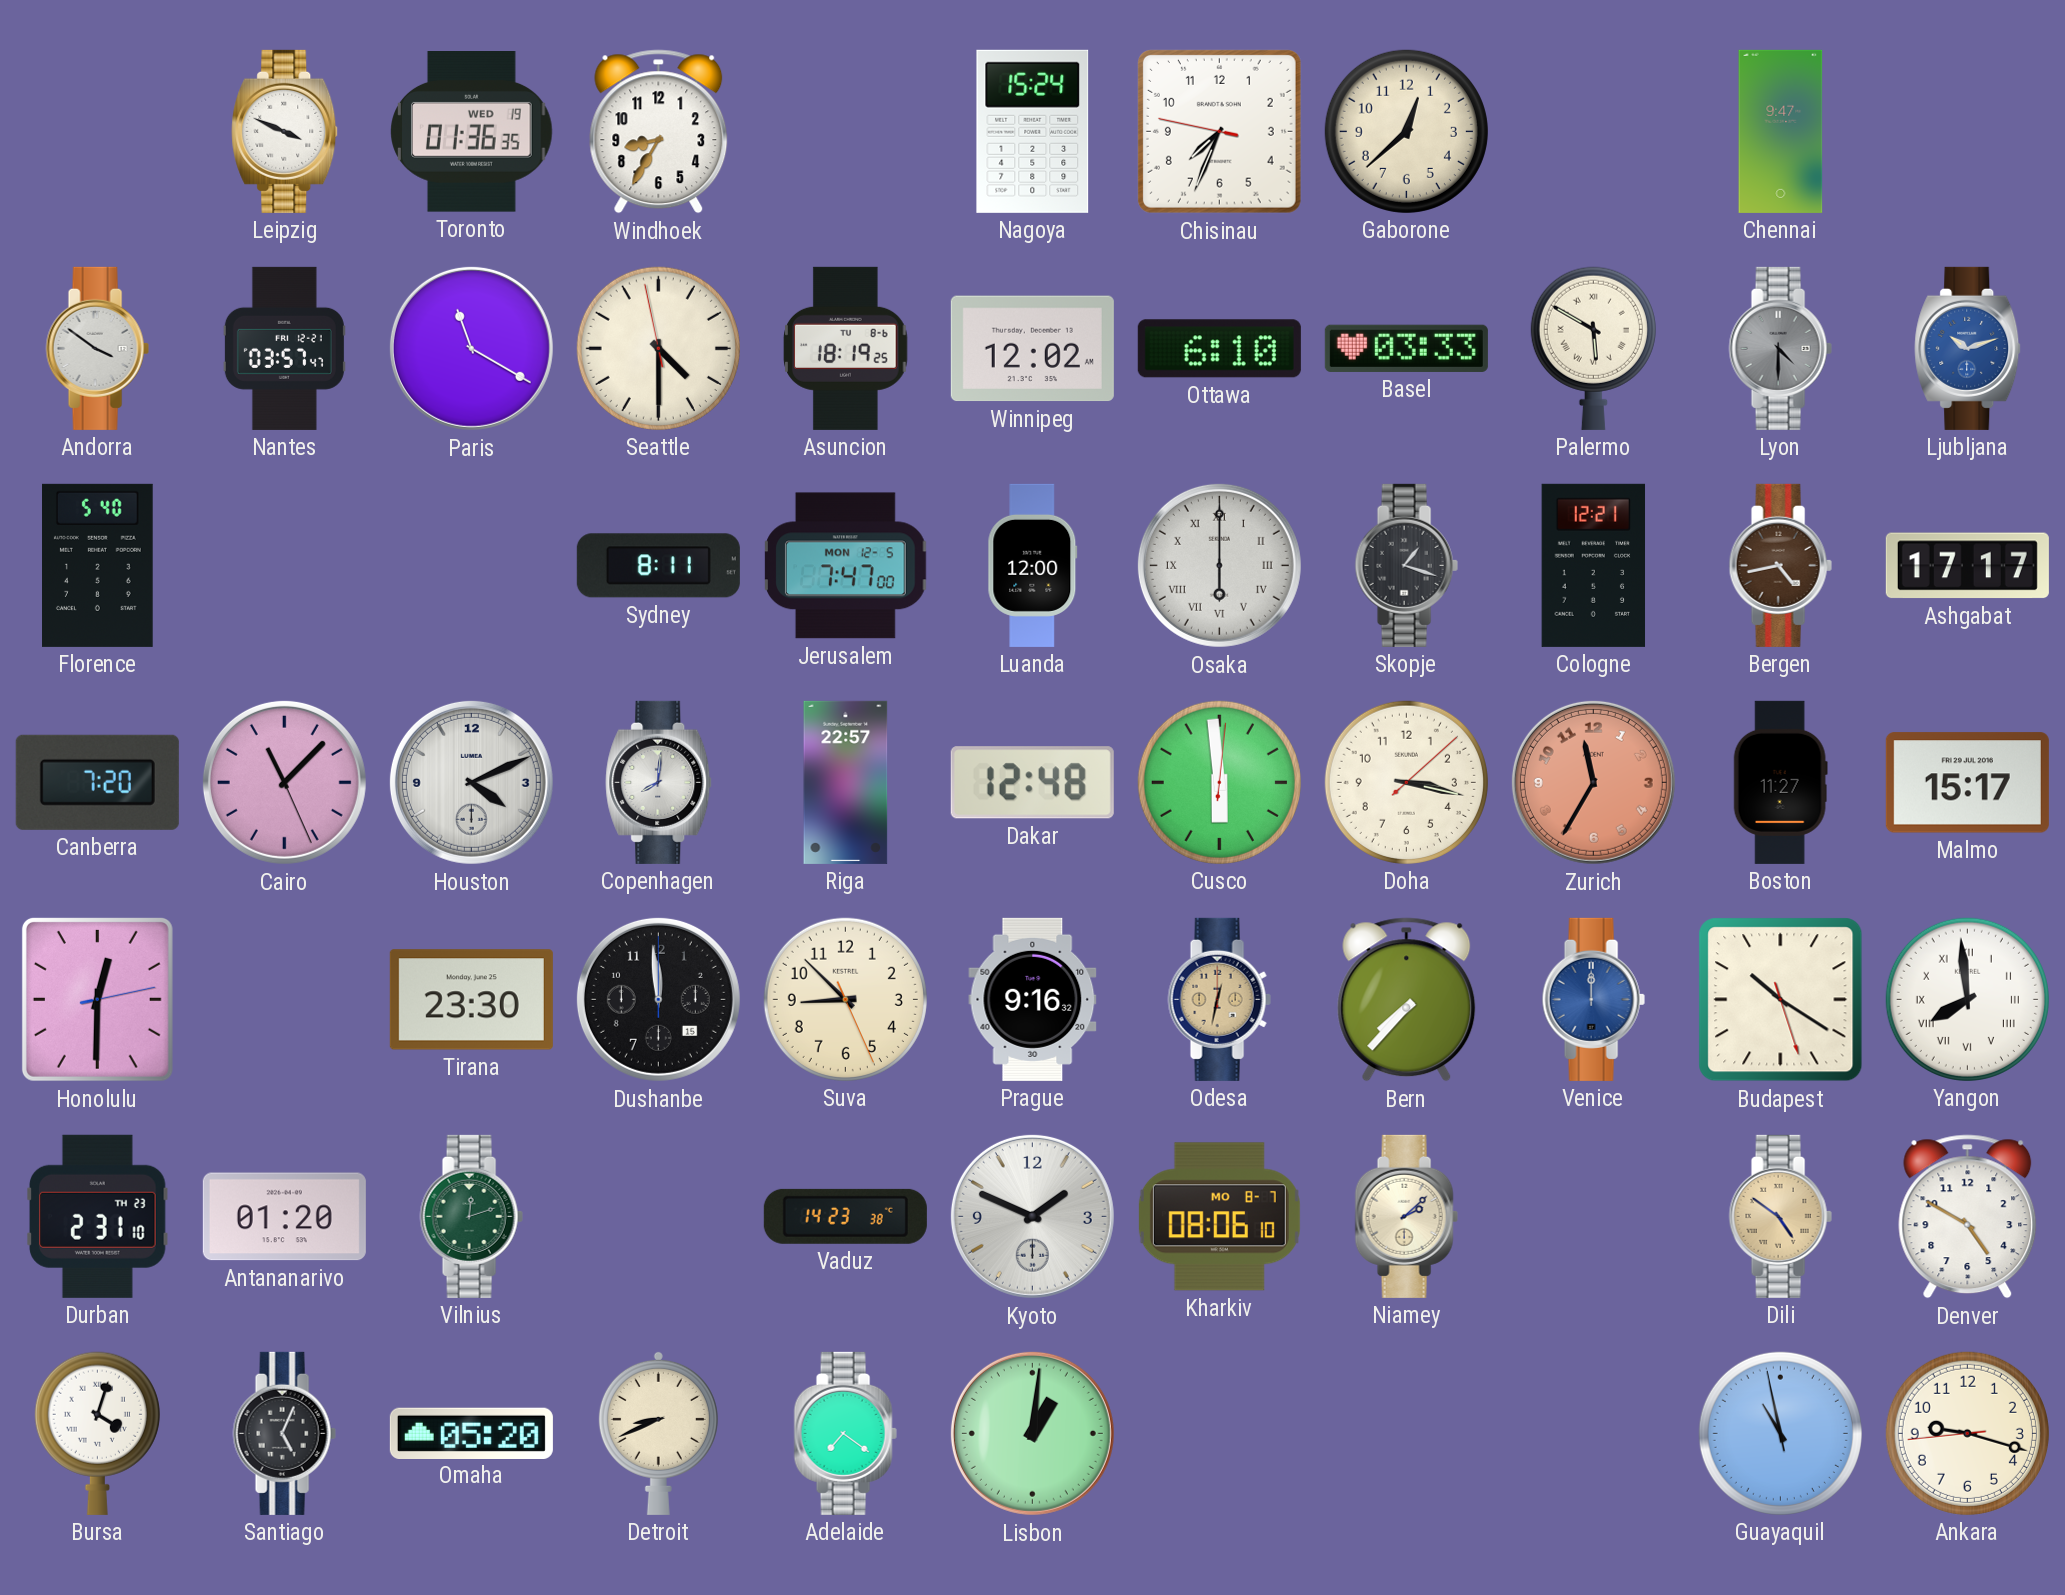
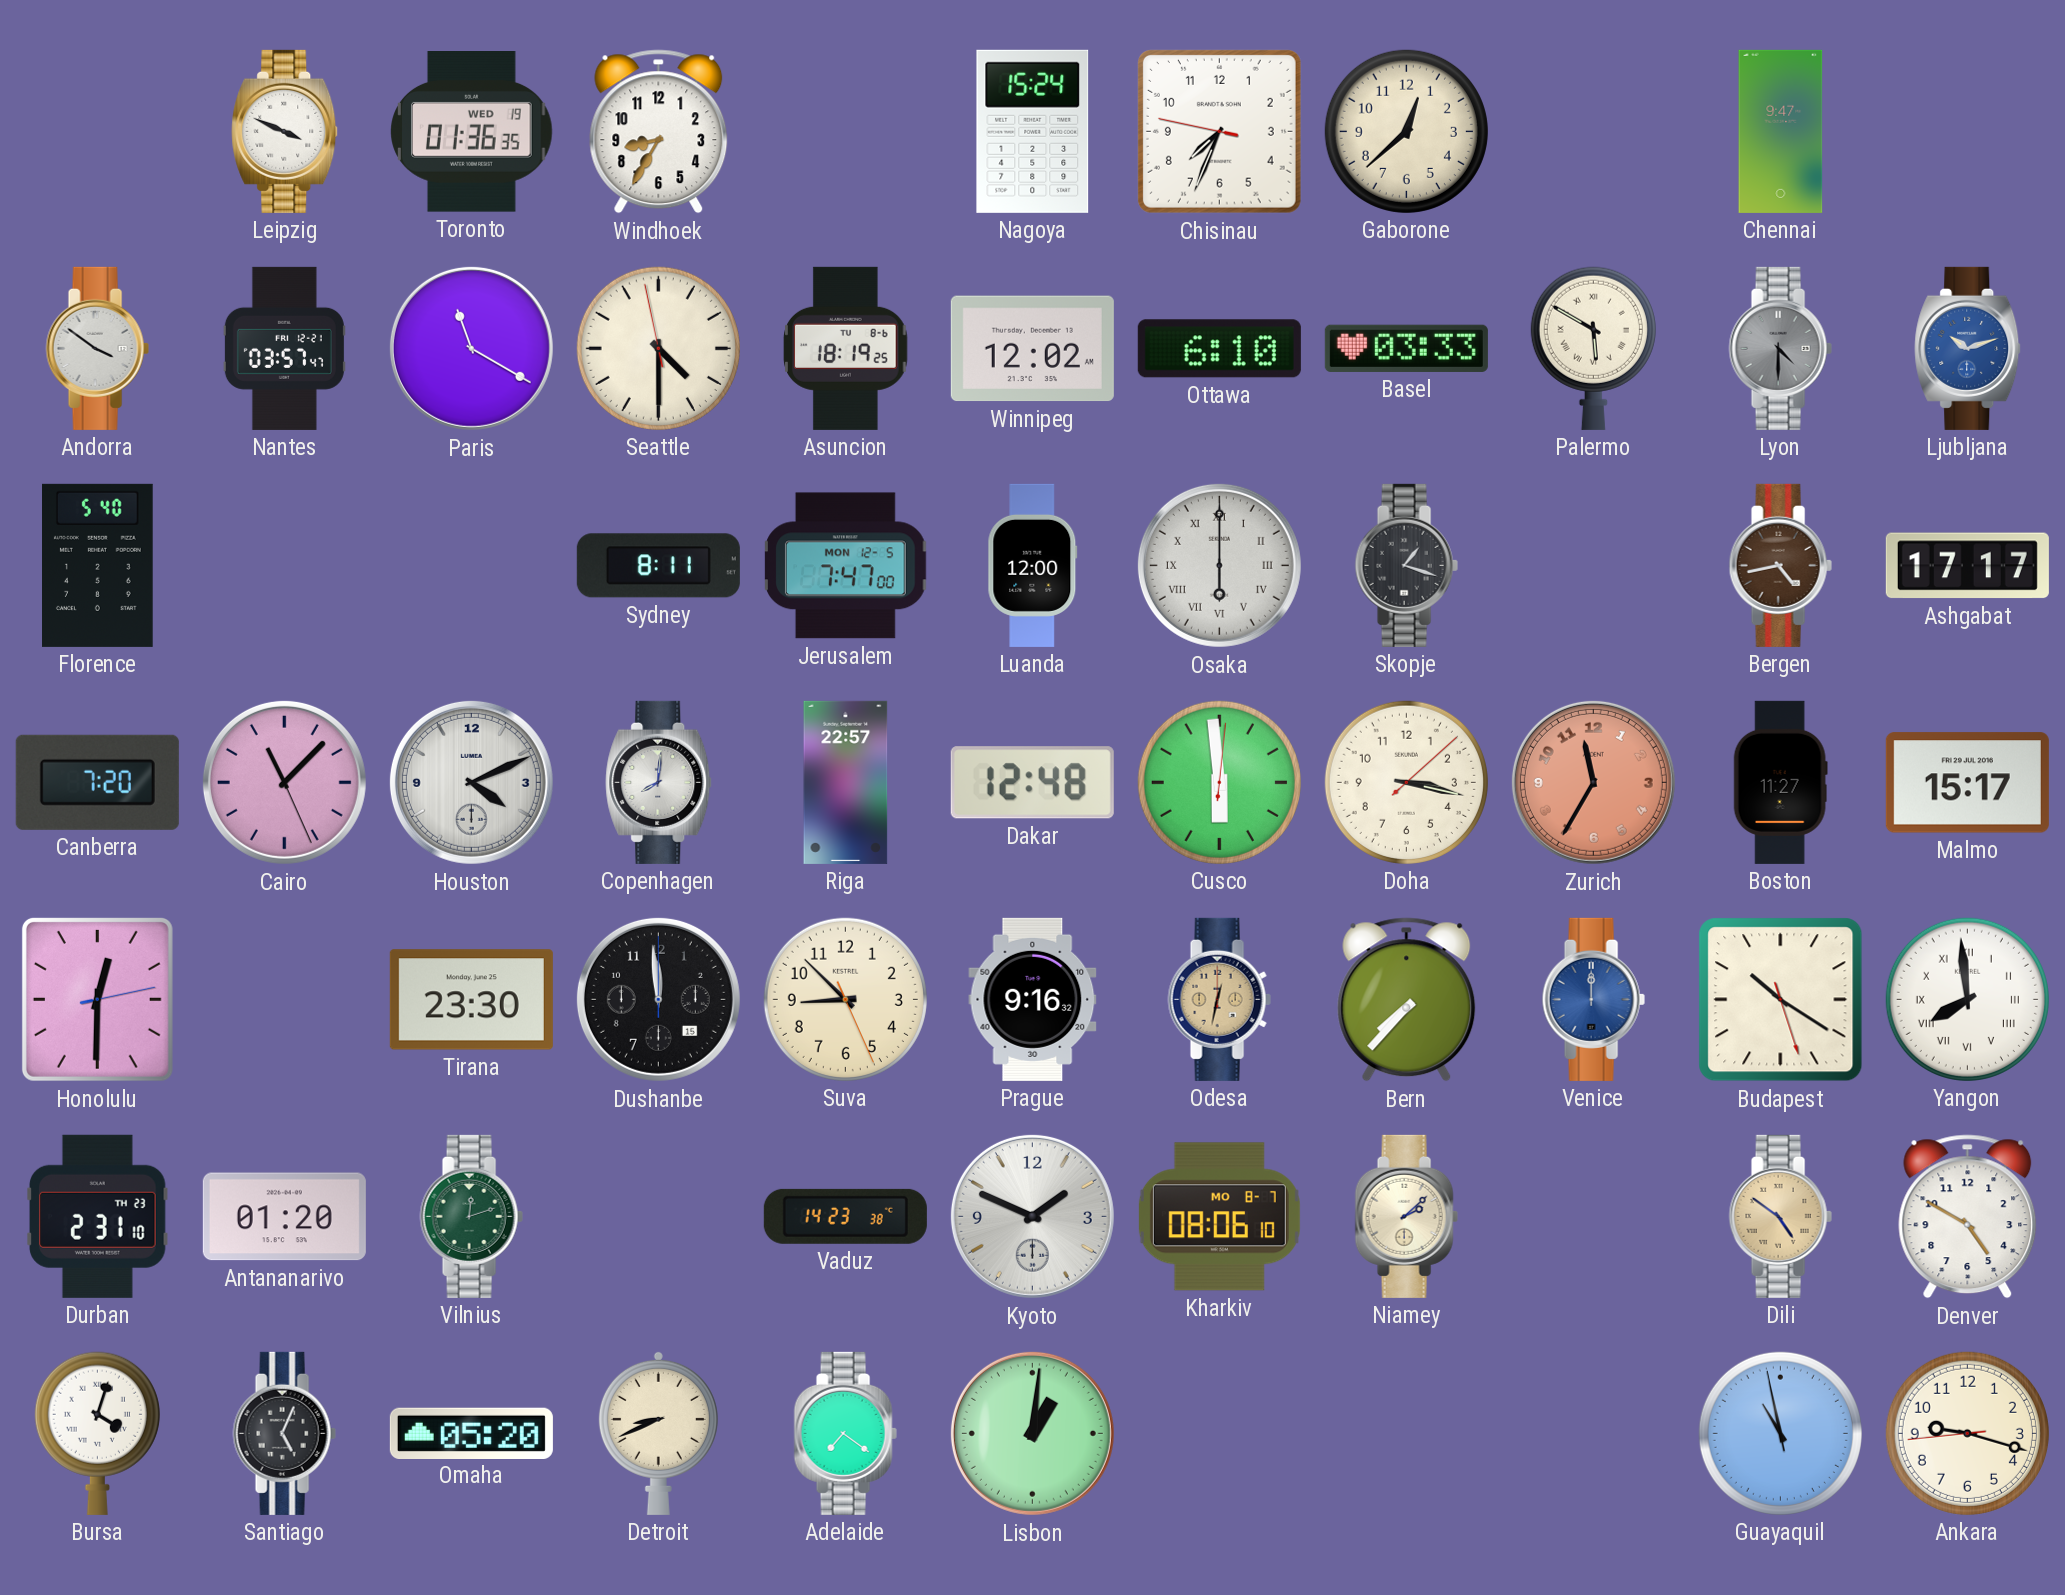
Cologne: 12:21 -> none
